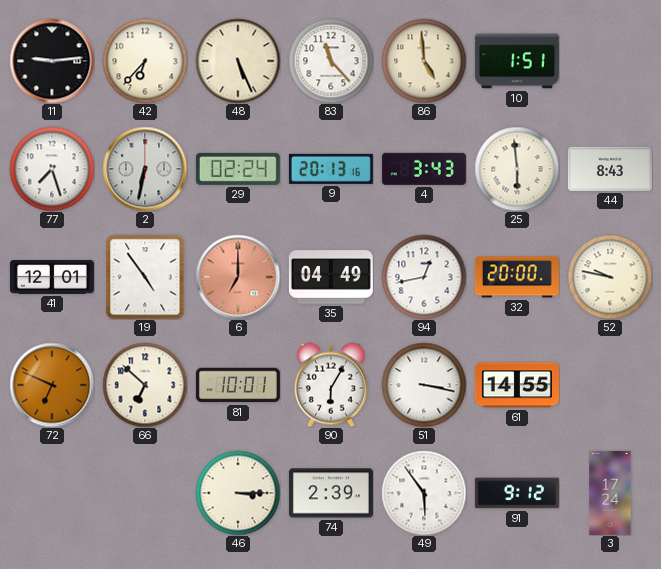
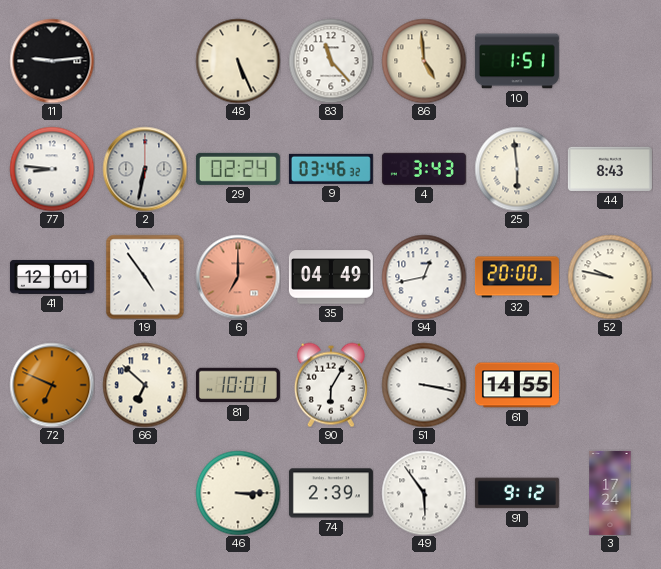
42: 6:37 -> none
77: 7:27 -> 8:46
9: 20:13 -> 03:46
